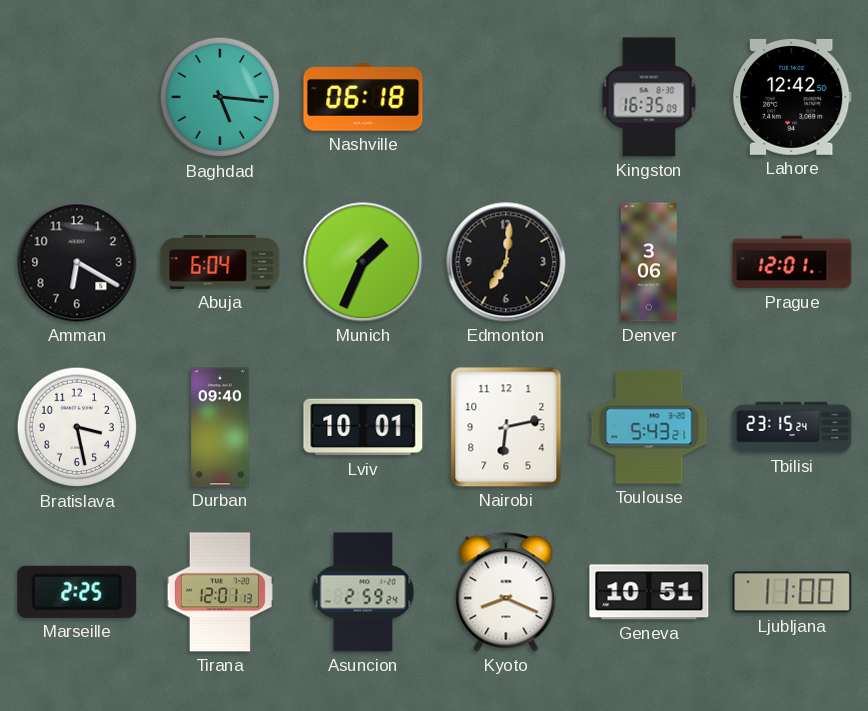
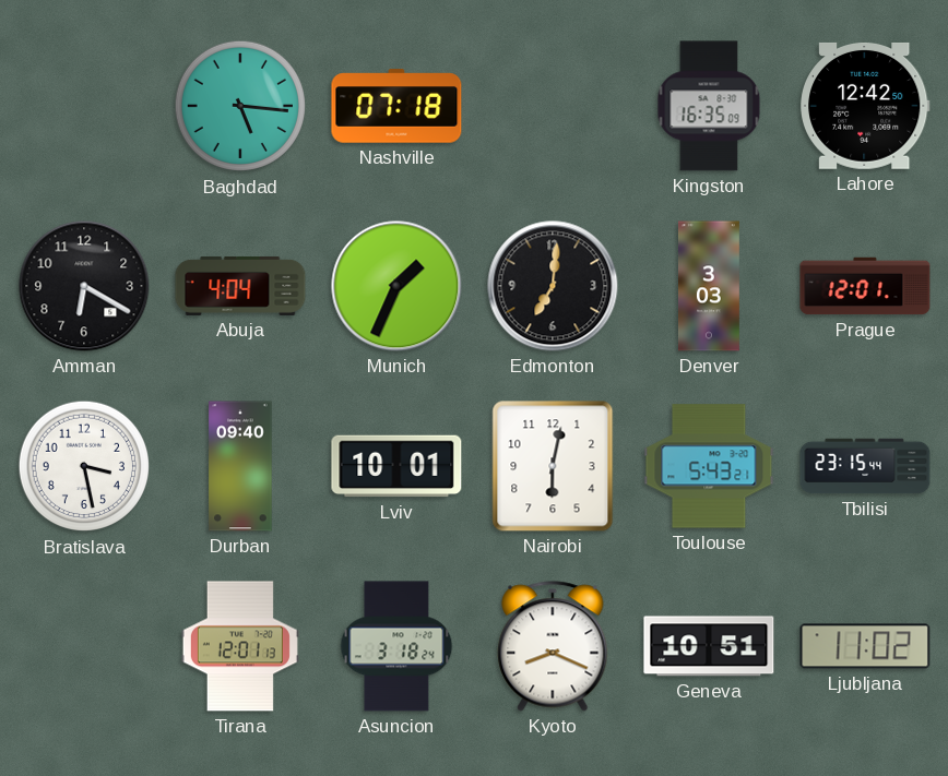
Nashville: 06:18 -> 07:18
Abuja: 6:04 -> 4:04
Denver: 3:06 -> 3:03
Nairobi: 6:13 -> 6:02
Tbilisi: 23:15:24 -> 23:15:44
Marseille: 2:25 -> none
Asuncion: 2:59 -> 3:18
Ljubljana: 11:00 -> 11:02
